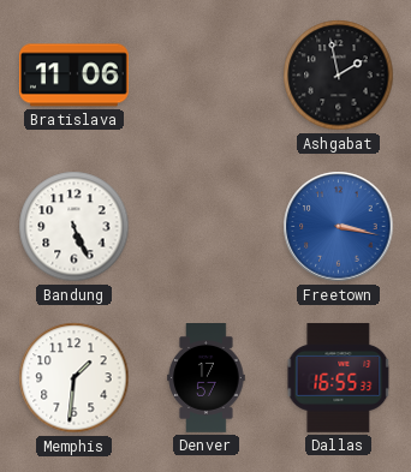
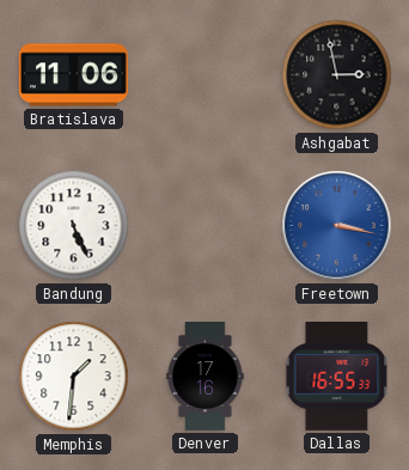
Ashgabat: 1:58 -> 2:58
Denver: 17:57 -> 17:16
